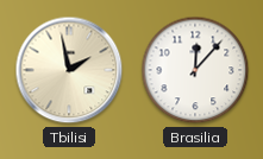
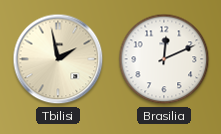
Brasilia: 12:07 -> 12:11
